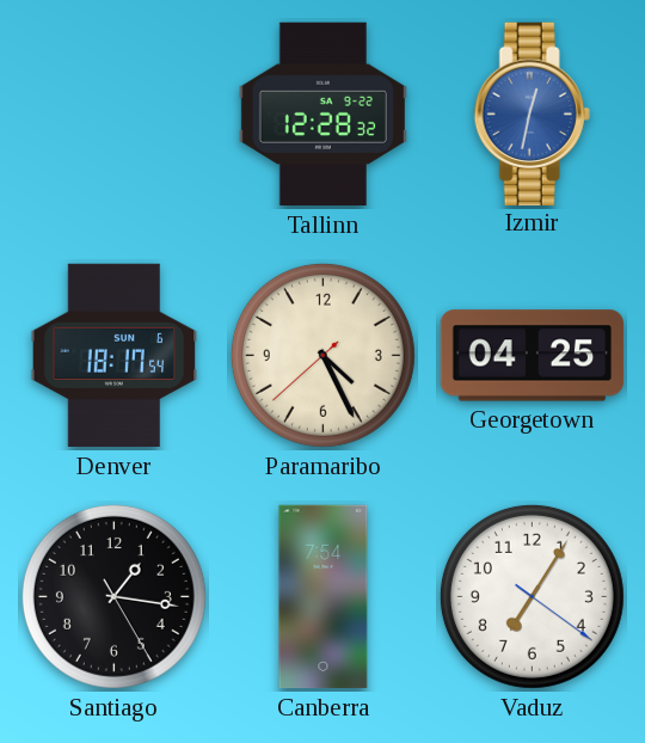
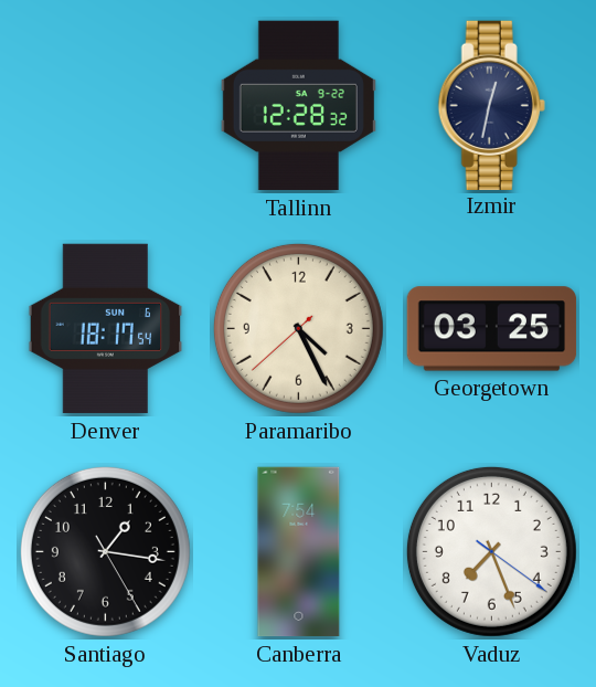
Izmir dial: blue -> navy
Georgetown: 04:25 -> 03:25
Vaduz: 7:05 -> 7:26
